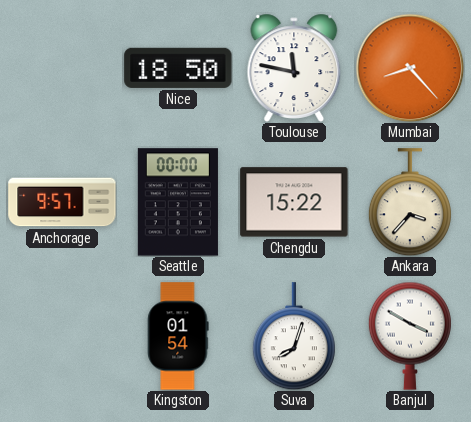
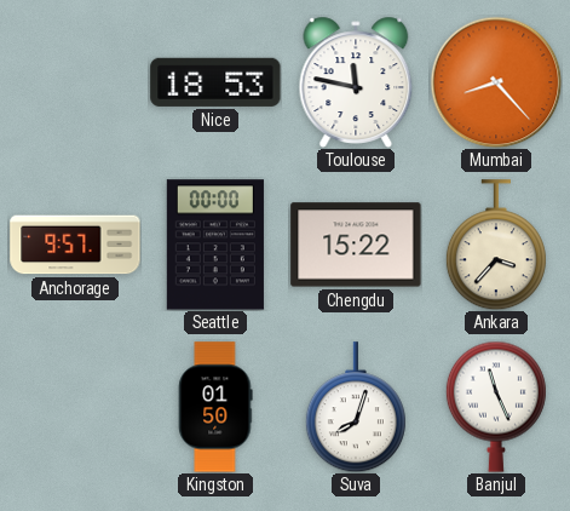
Nice: 18:50 -> 18:53
Kingston: 01:54 -> 01:50
Banjul: 3:50 -> 11:26
